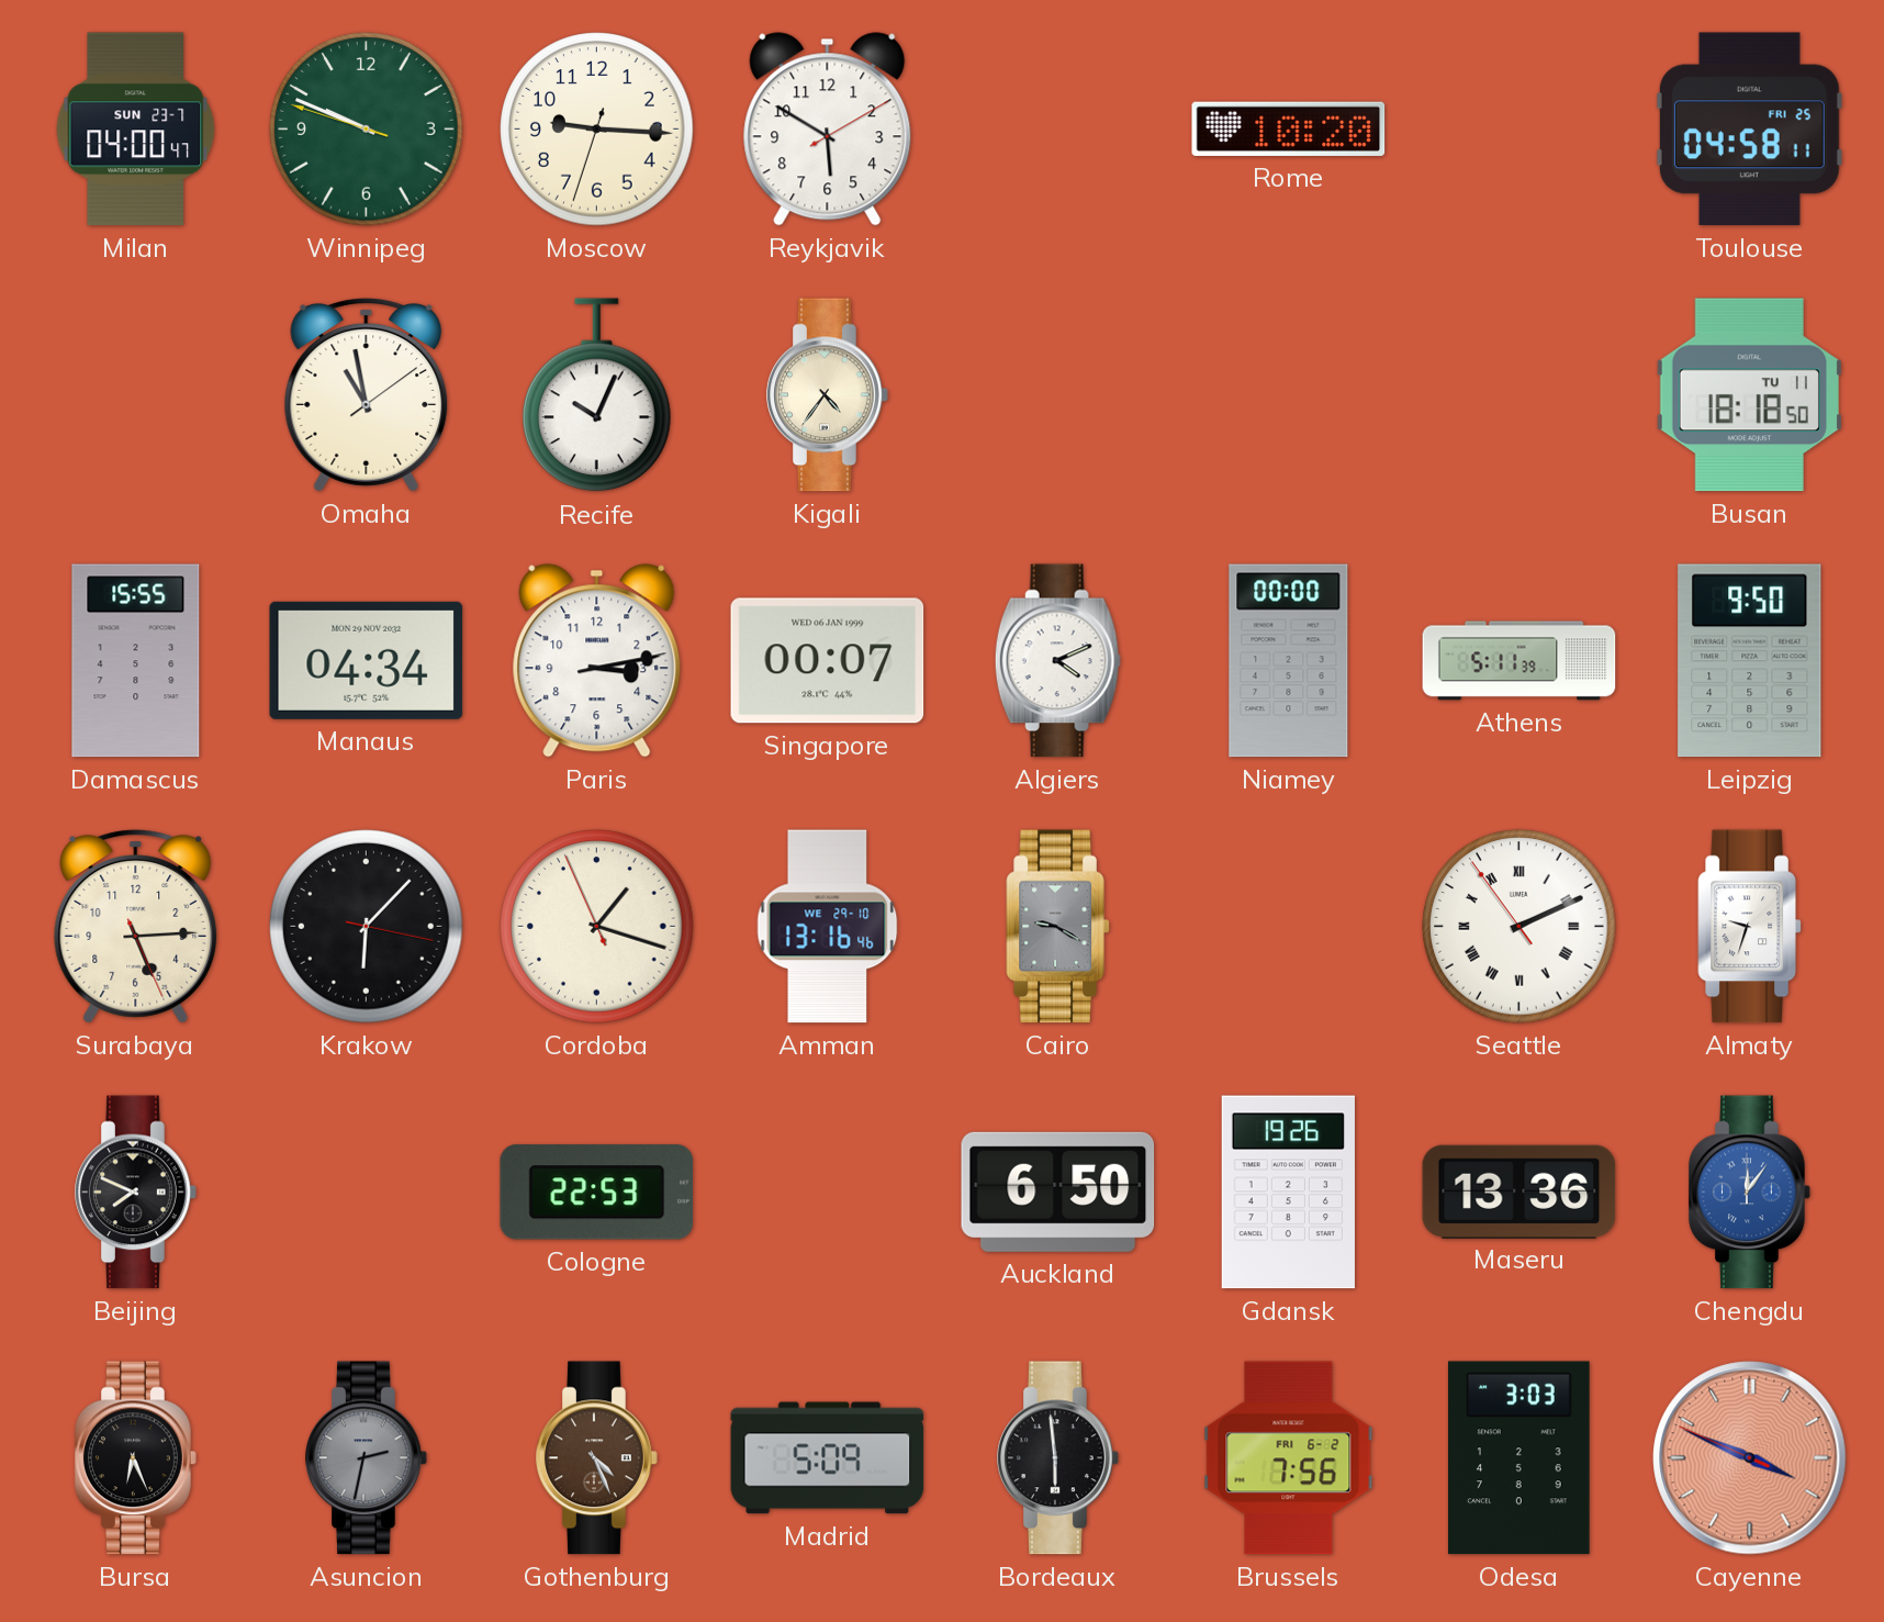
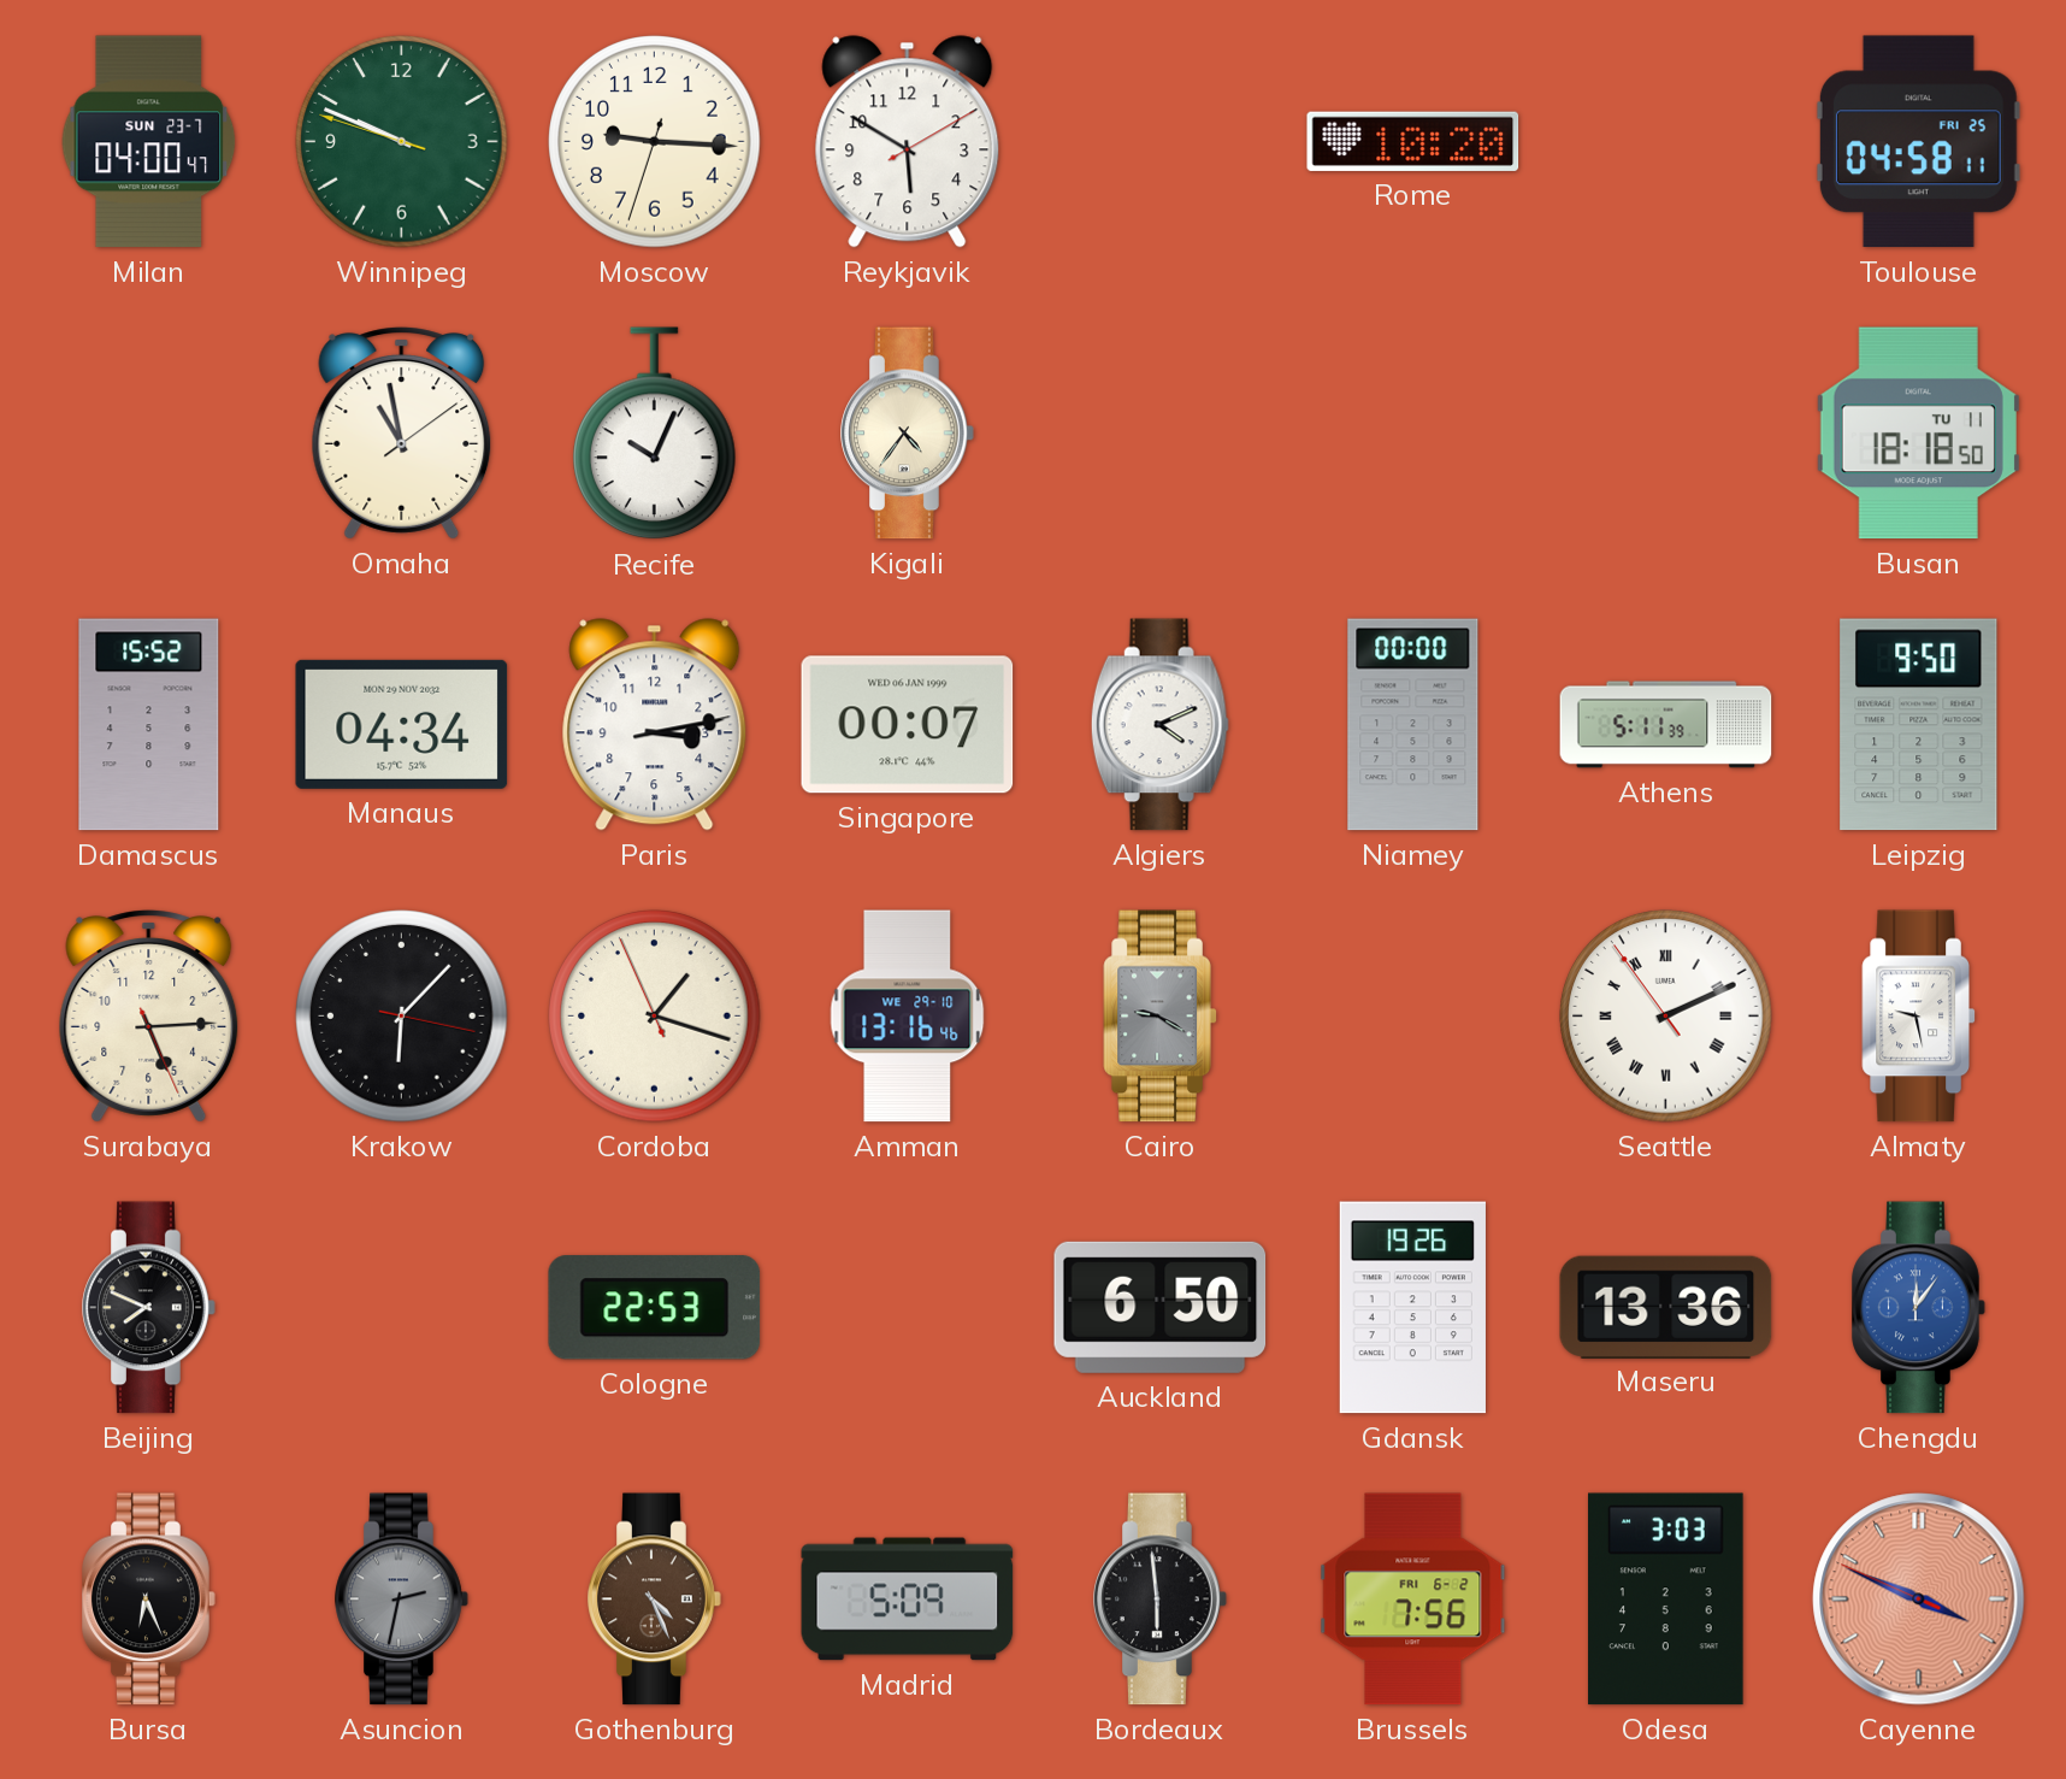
Damascus: 15:55 -> 15:52
Almaty: 9:33 -> 9:28
